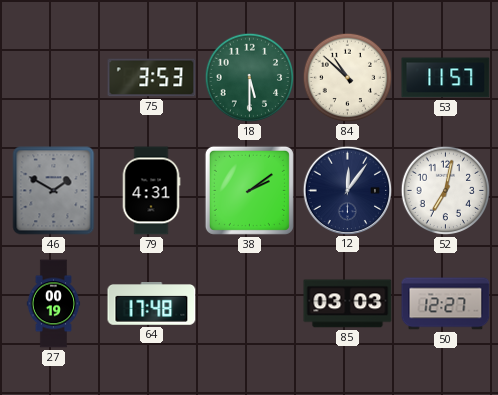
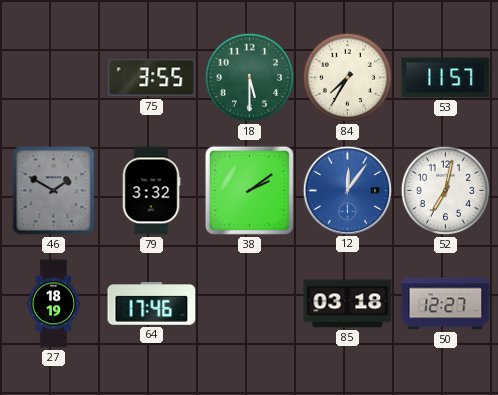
75: 3:53 -> 3:55
84: 10:52 -> 7:35
79: 4:31 -> 3:32
12 dial: navy -> blue
27: 00:19 -> 18:19
64: 17:48 -> 17:46
85: 03:03 -> 03:18
